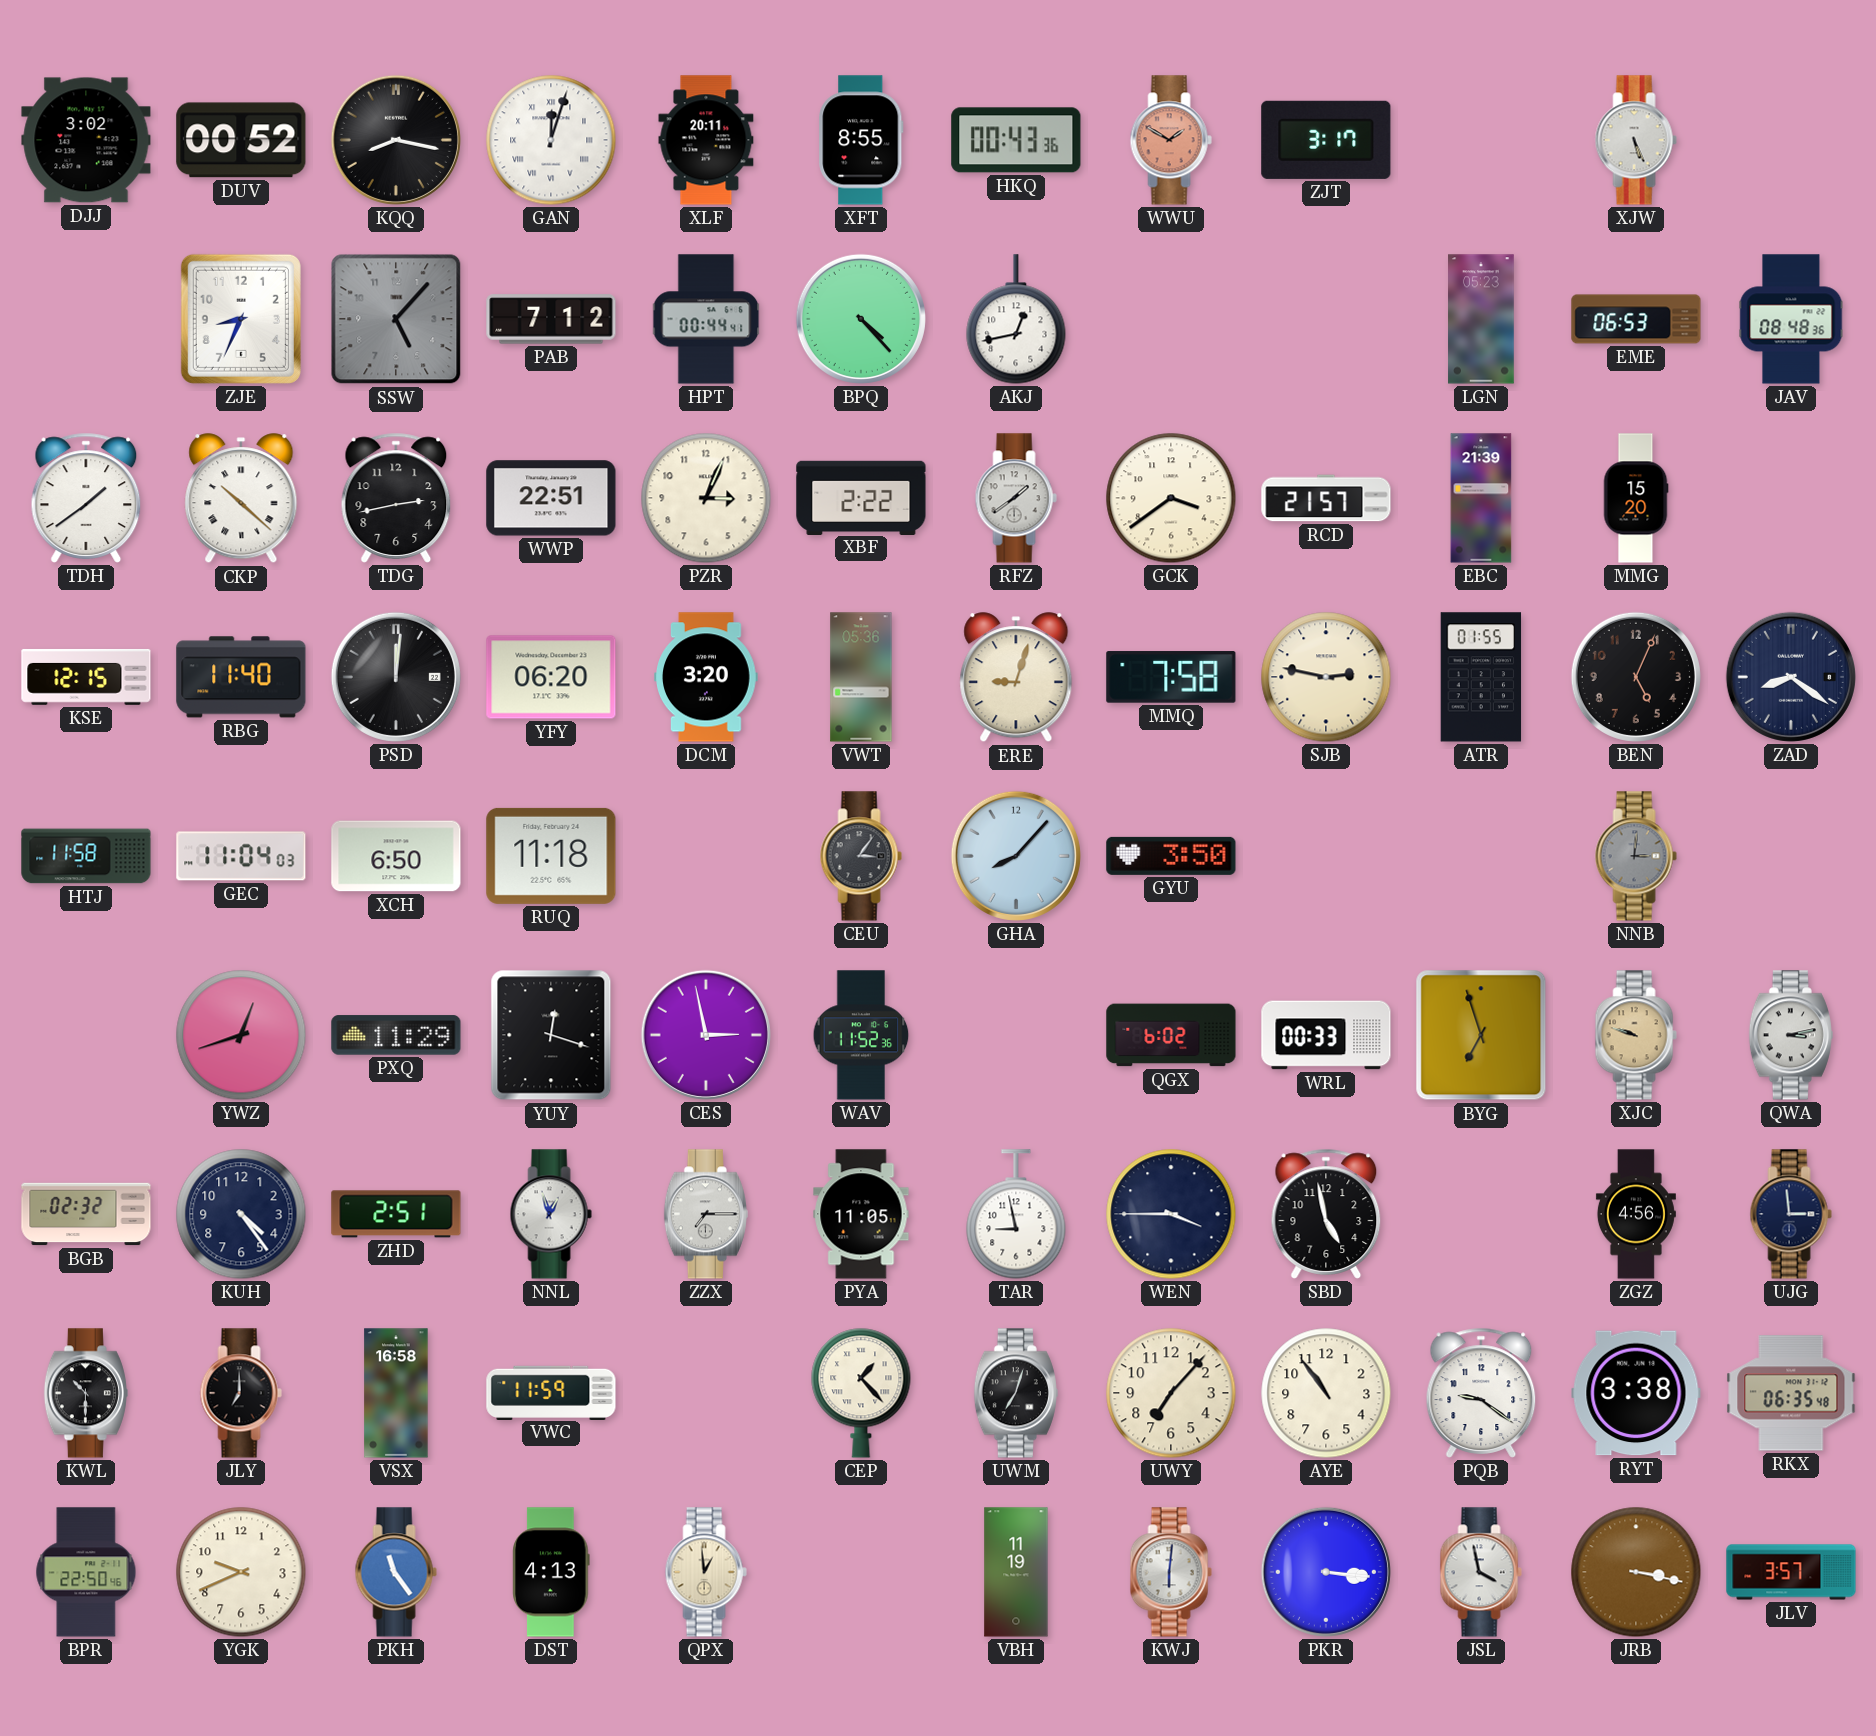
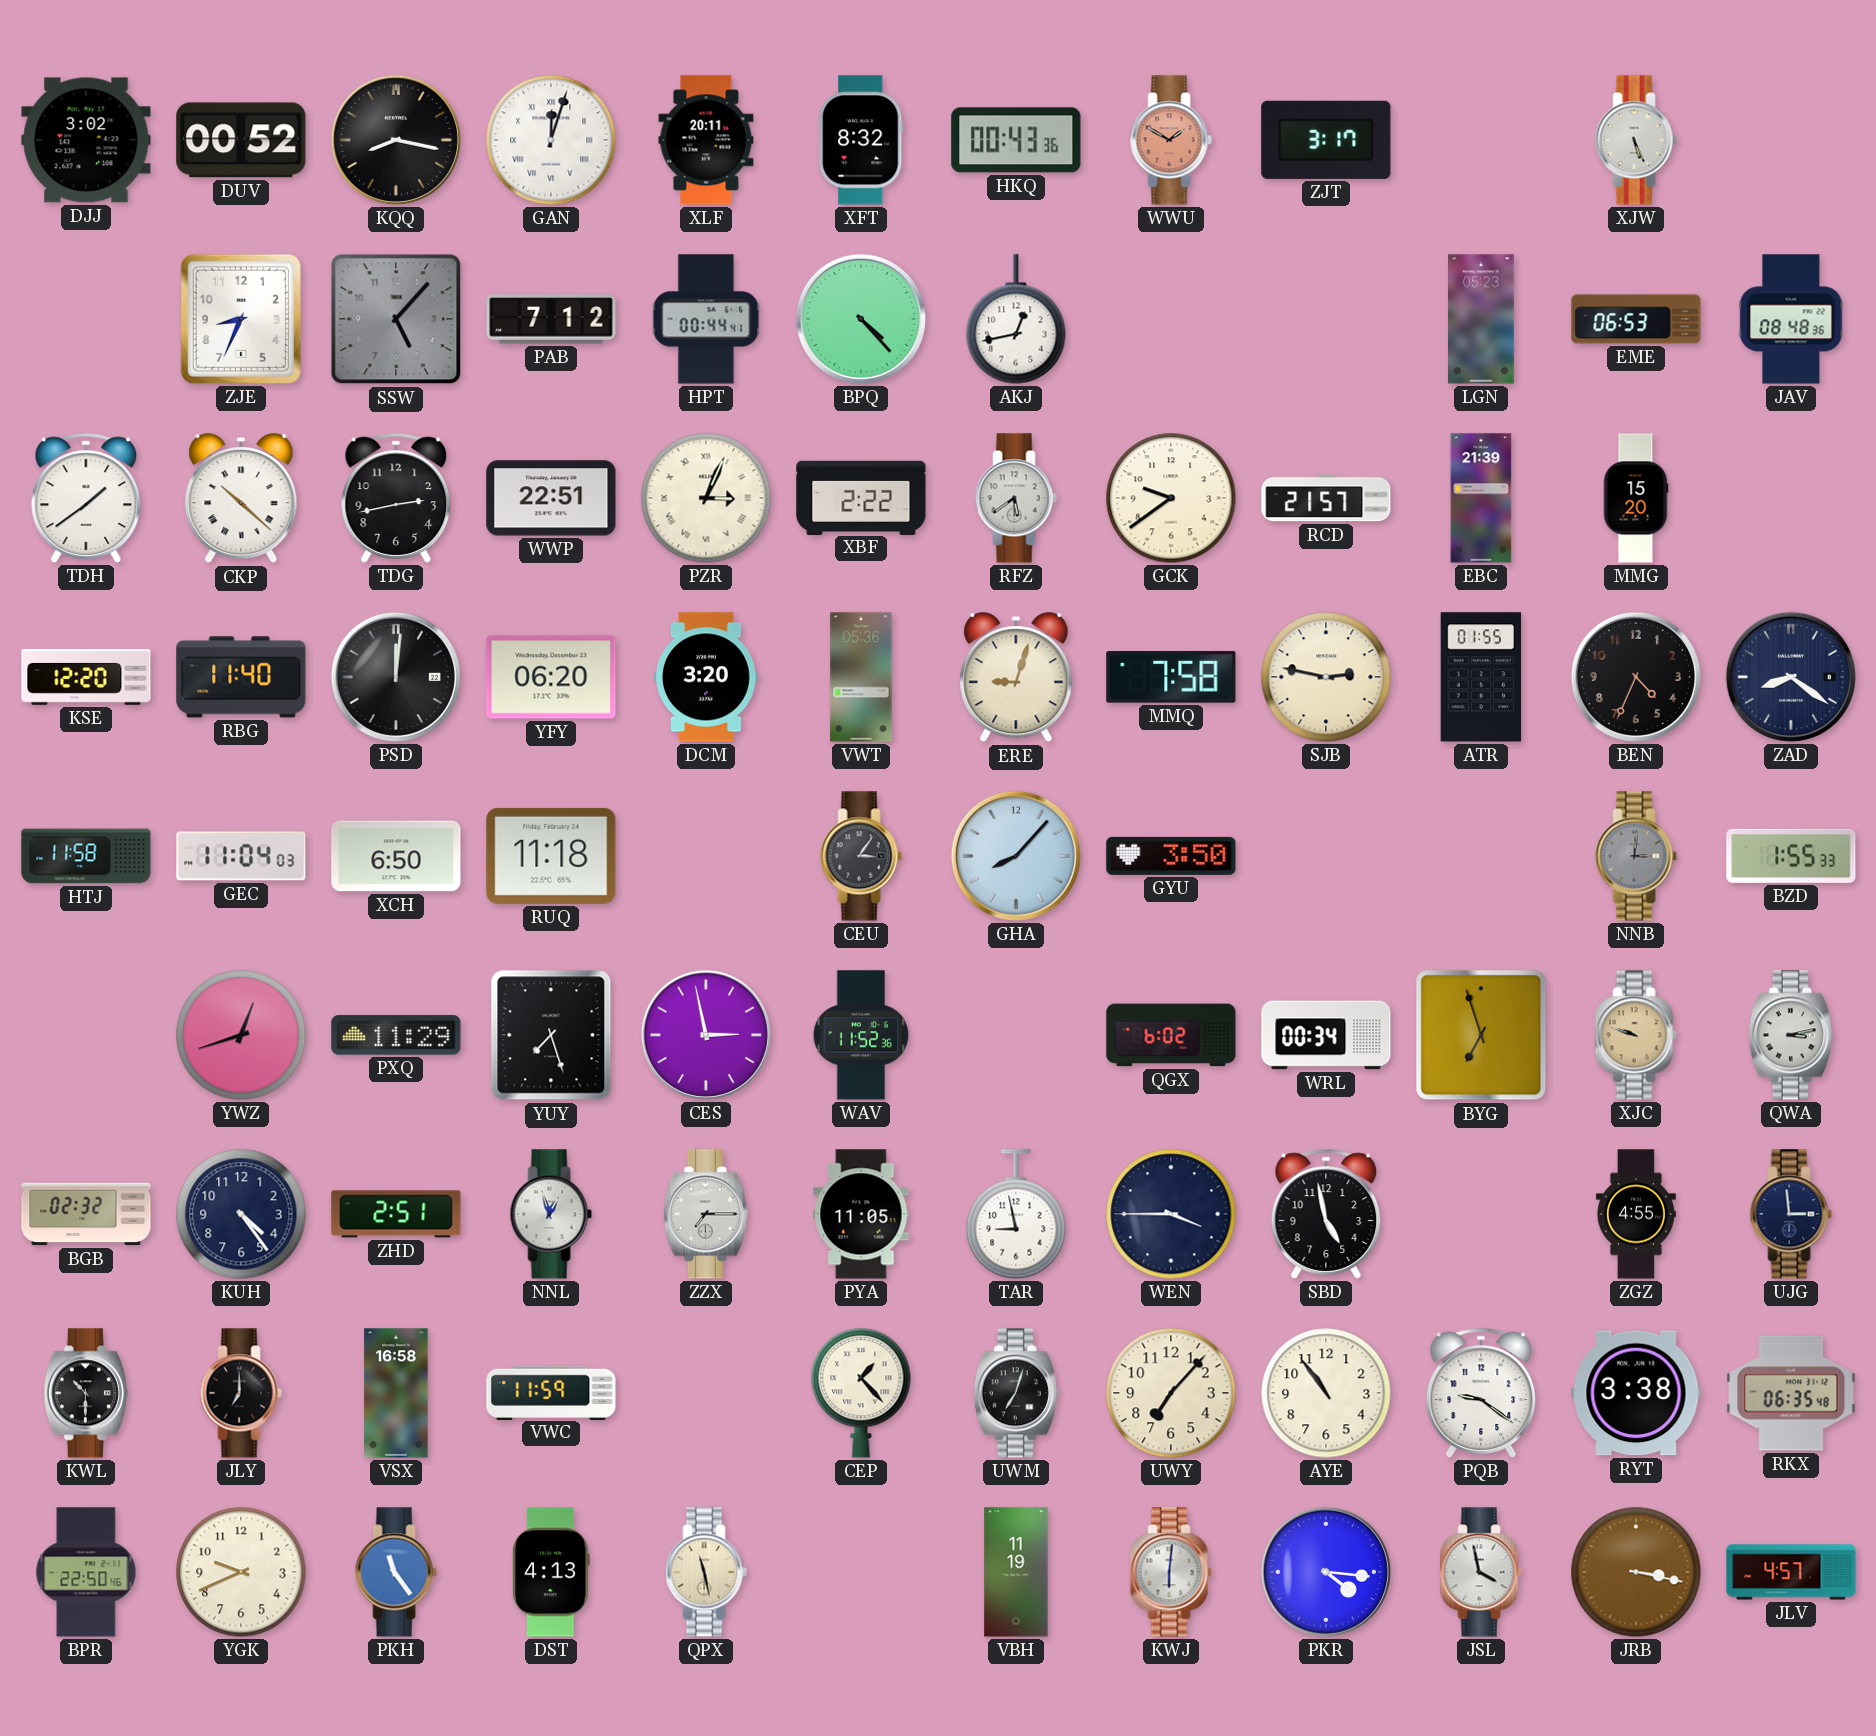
XFT: 8:55 -> 8:32
PZR numerals: Arabic -> Roman
RFZ: 1:39 -> 5:39
GCK: 3:39 -> 9:39
KSE: 12:15 -> 12:20
BEN: 5:04 -> 4:34
BZD: none -> 1:55
YUY: 12:18 -> 7:27
WRL: 00:33 -> 00:34
ZGZ: 4:56 -> 4:55
QPX: 12:59 -> 11:28
PKR: 3:16 -> 4:16
JLV: 3:57 -> 4:57
